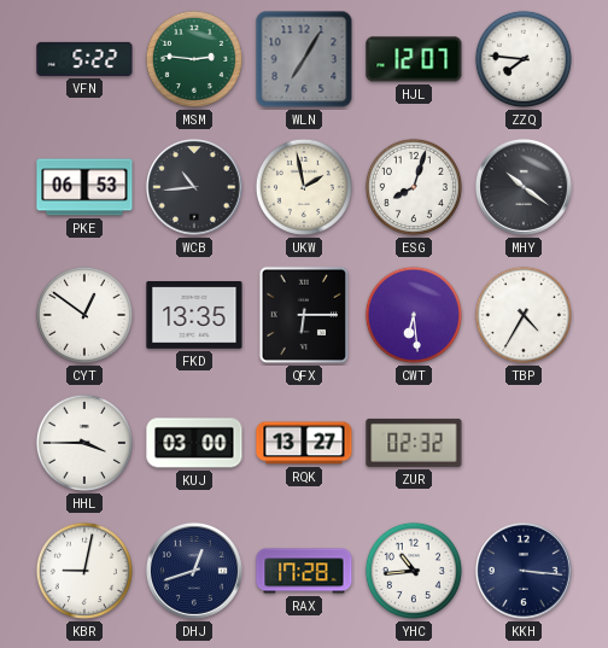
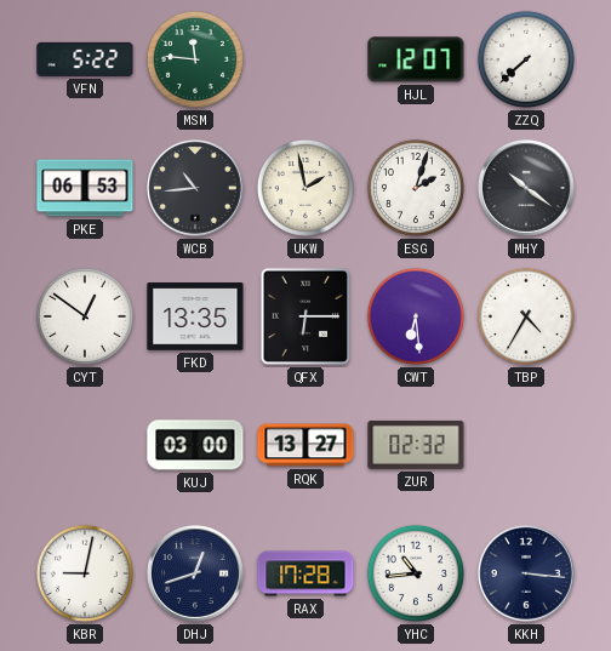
MSM: 2:46 -> 11:46
WLN: 7:05 -> none
ZZQ: 7:46 -> 7:38
ESG: 8:03 -> 2:03
HHL: 3:45 -> none
